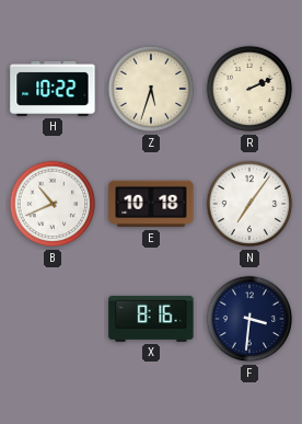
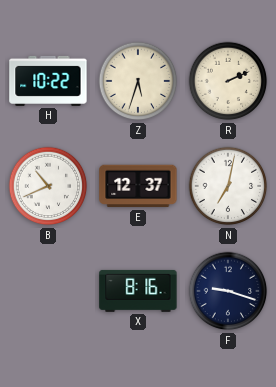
E: 10:18 -> 12:37
N: 7:06 -> 7:02
F: 3:31 -> 9:18
